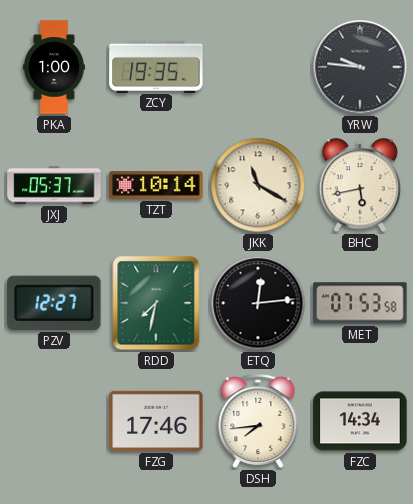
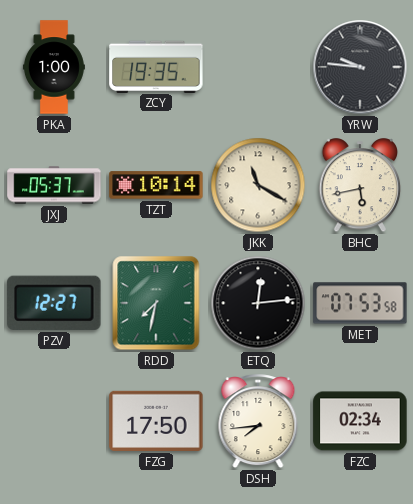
FZG: 17:46 -> 17:50
FZC: 14:34 -> 02:34
